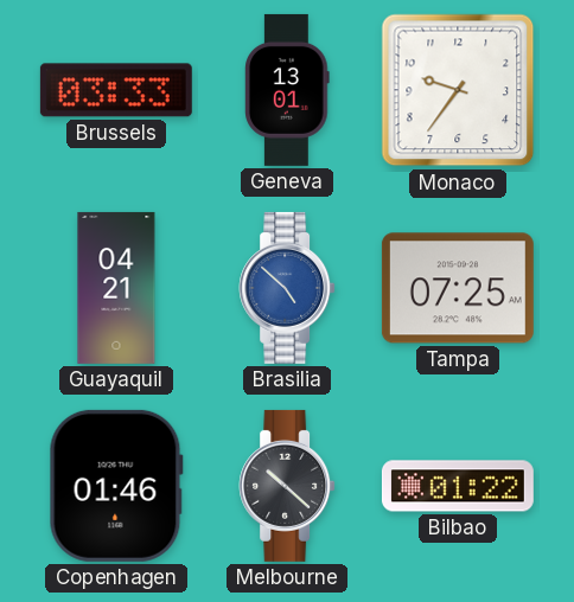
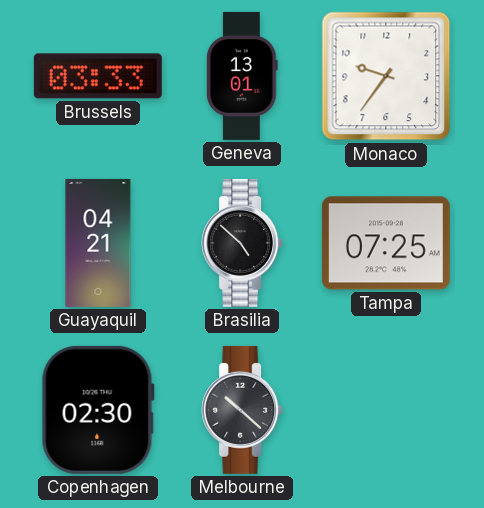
Brasilia dial: blue -> black
Copenhagen: 01:46 -> 02:30
Bilbao: 01:22 -> none
